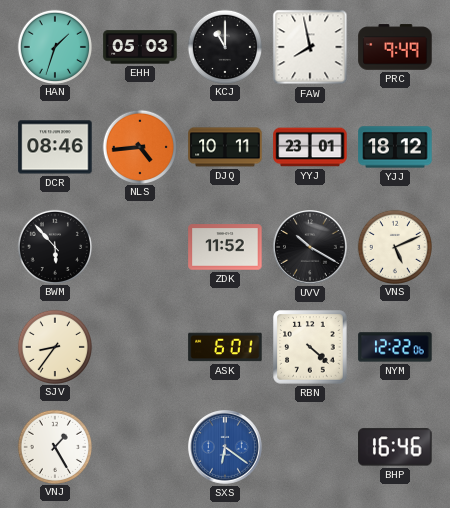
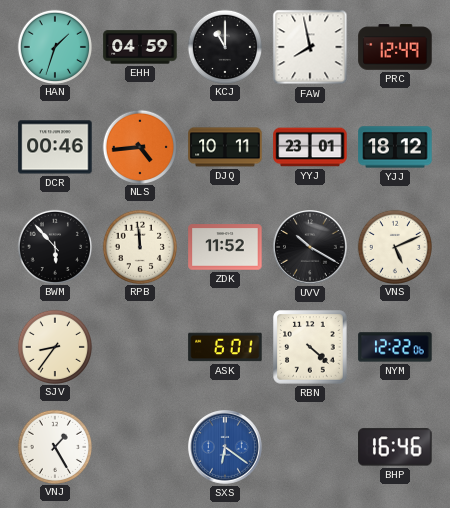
EHH: 05:03 -> 04:59
PRC: 9:49 -> 12:49
DCR: 08:46 -> 00:46
RPB: none -> 11:59
